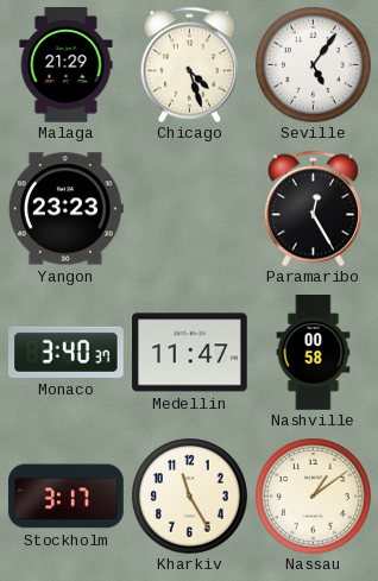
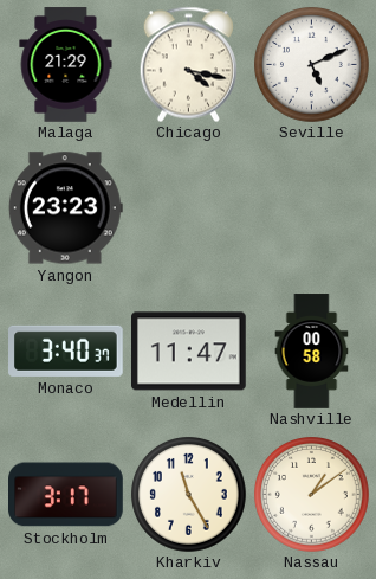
Chicago: 4:27 -> 4:17
Seville: 5:06 -> 5:11
Paramaribo: 12:25 -> none
